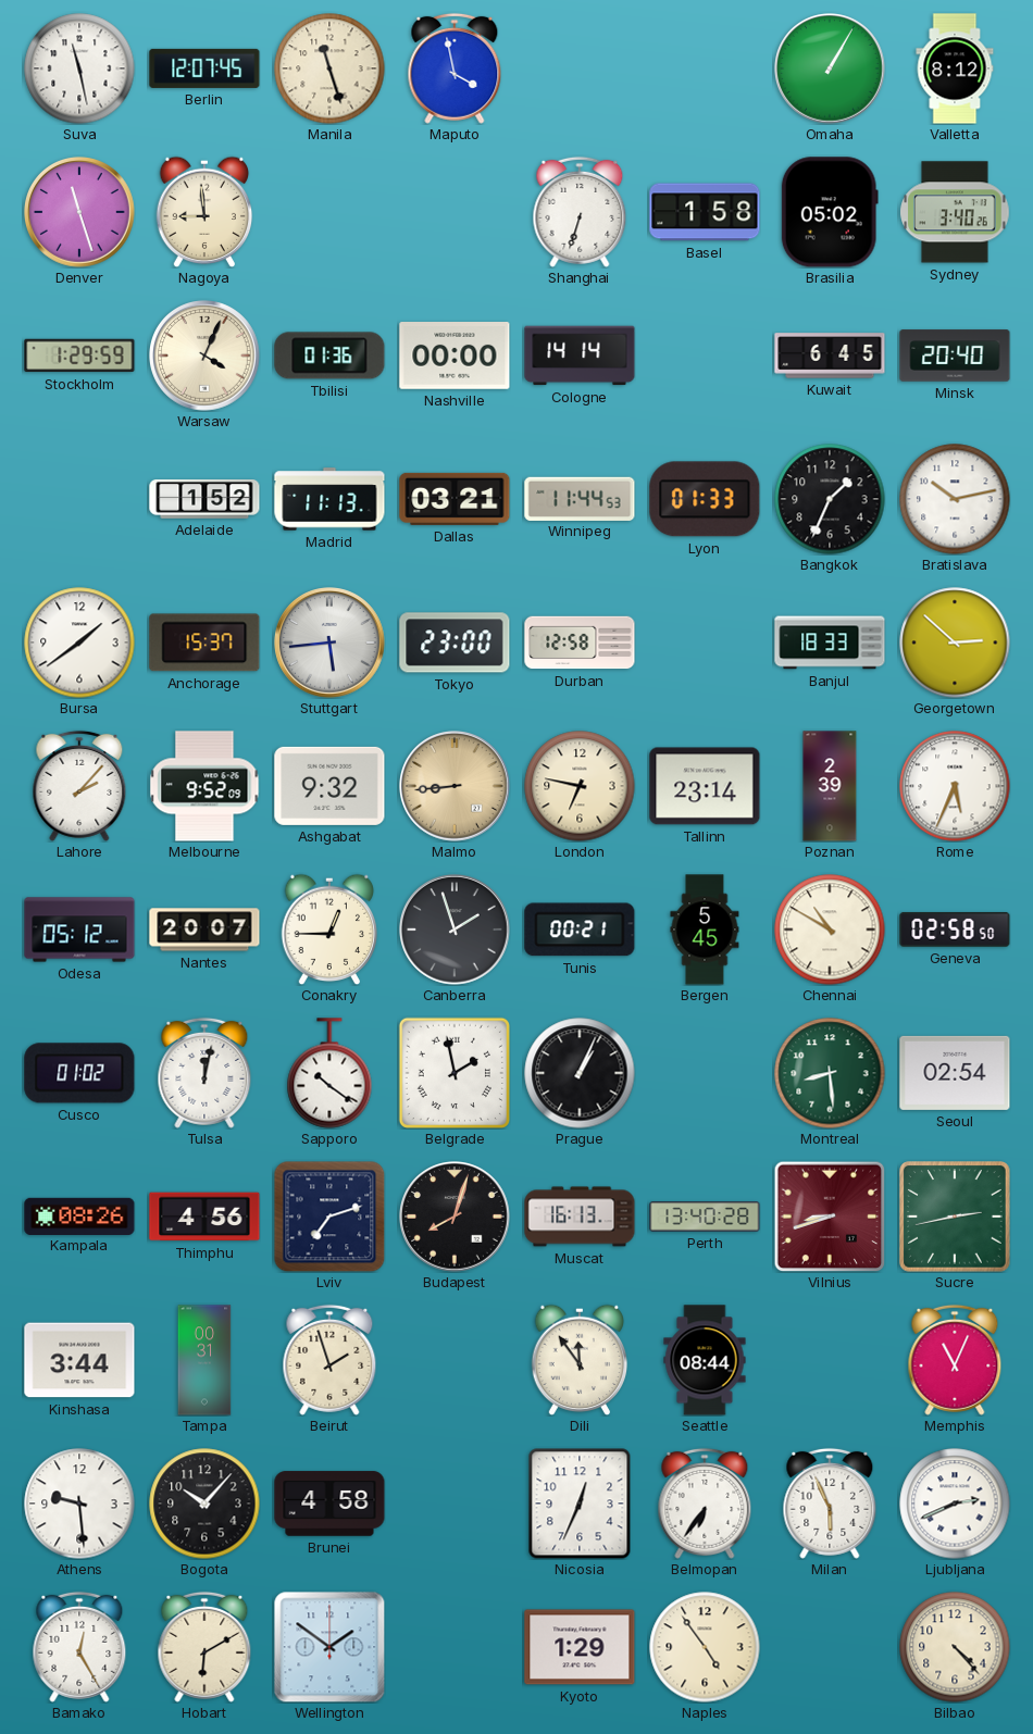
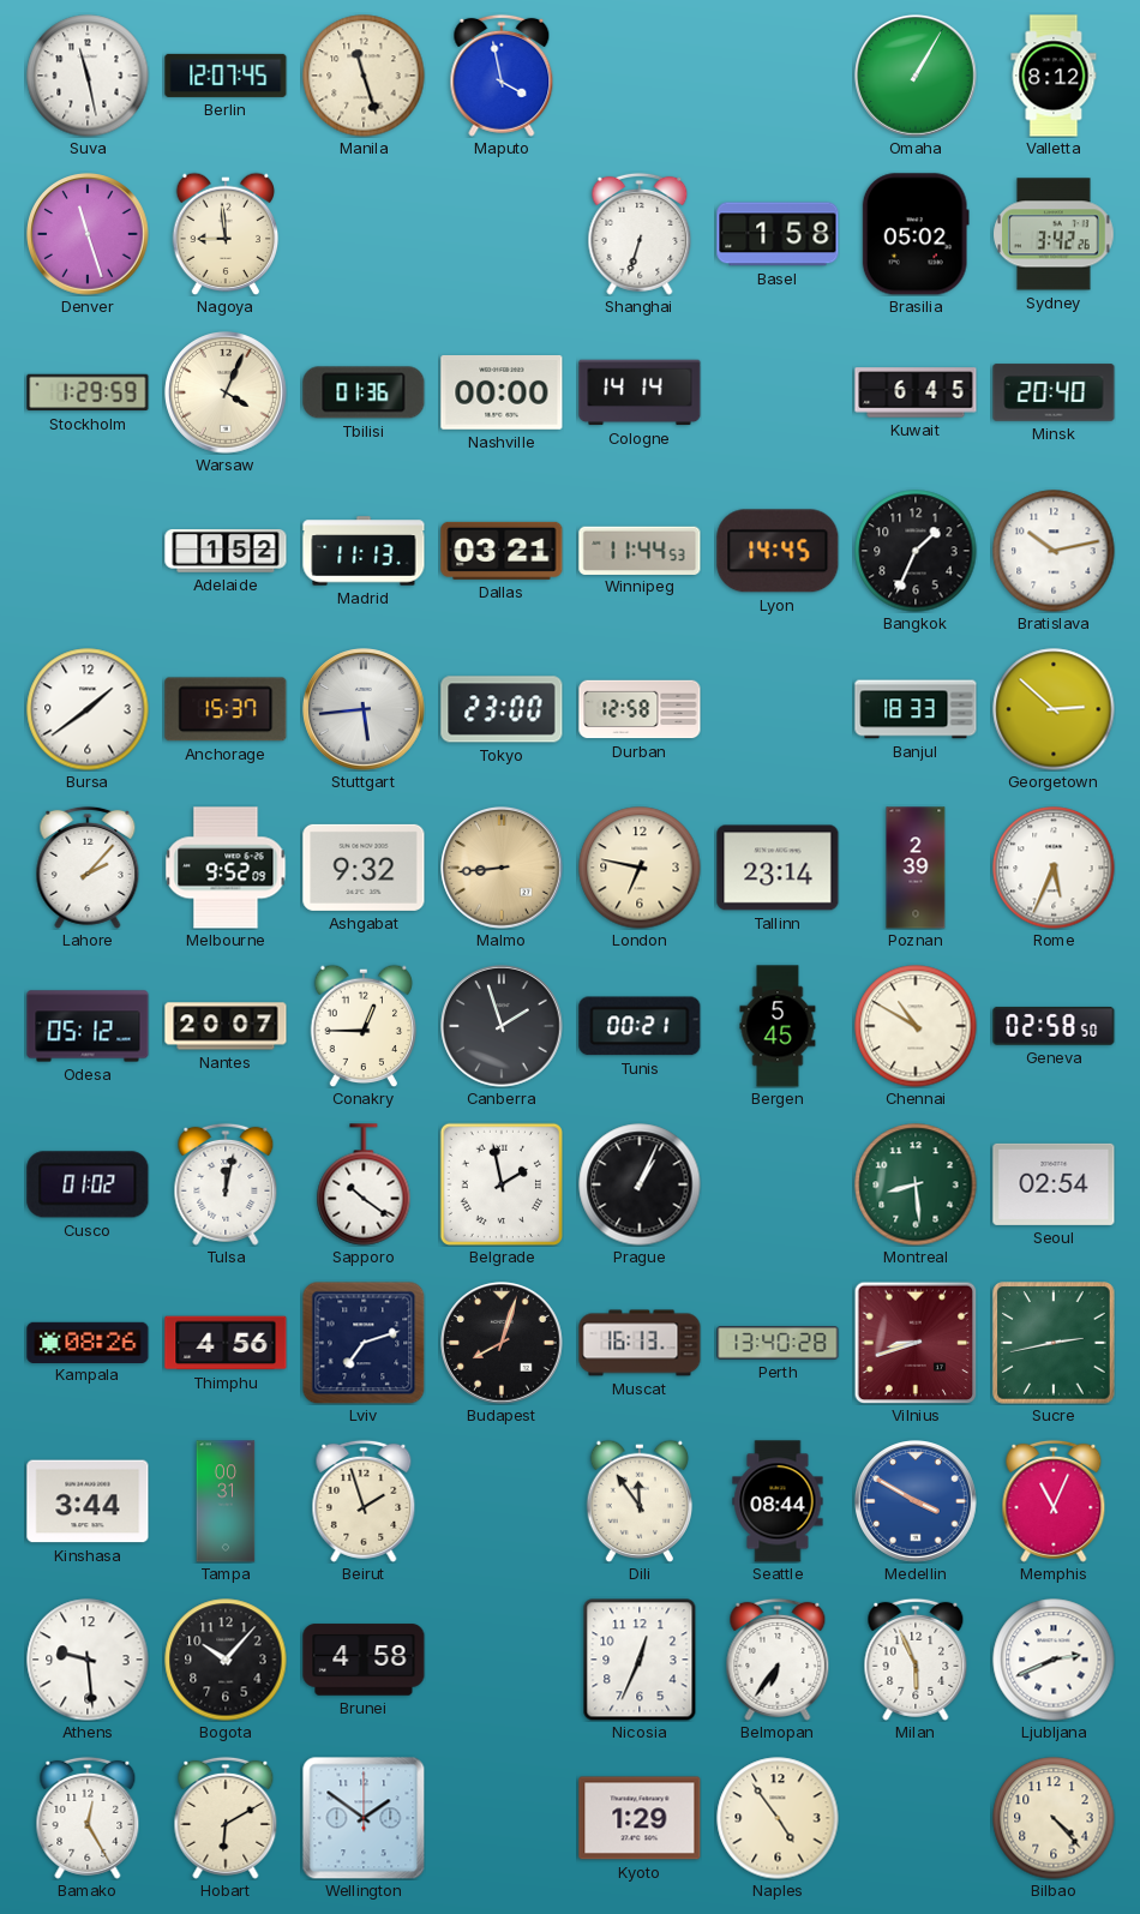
Sydney: 3:40 -> 3:42
Lyon: 01:33 -> 14:45
Medellin: none -> 3:50
